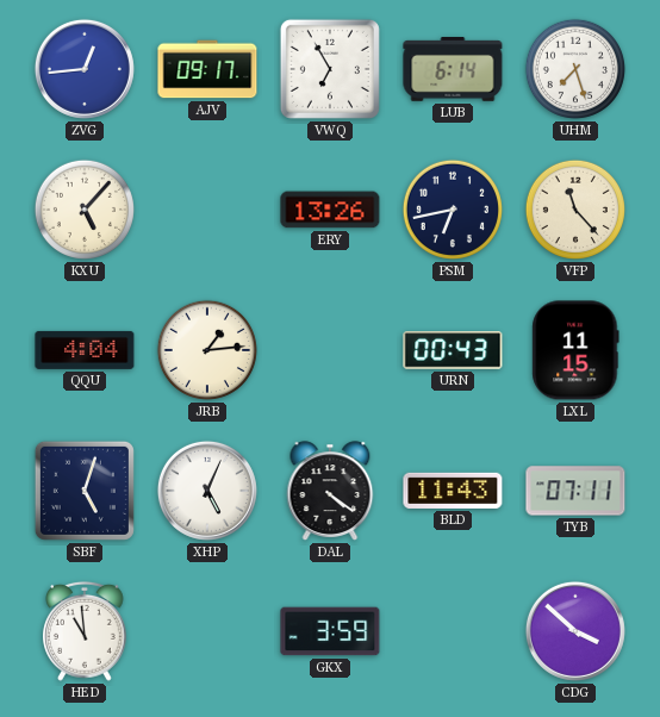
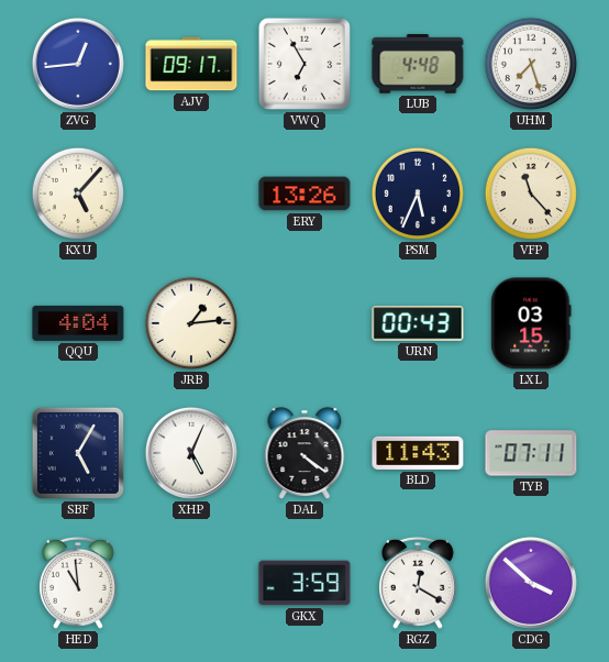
LUB: 6:14 -> 4:48
PSM: 6:43 -> 5:34
LXL: 11:15 -> 03:15
SBF: 5:03 -> 5:05
RGZ: none -> 12:20
